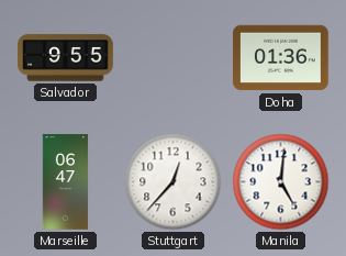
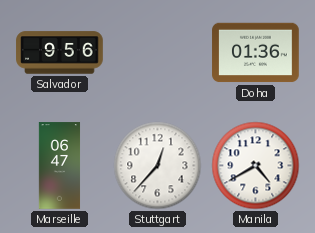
Salvador: 9:55 -> 9:56
Manila: 5:01 -> 4:40
